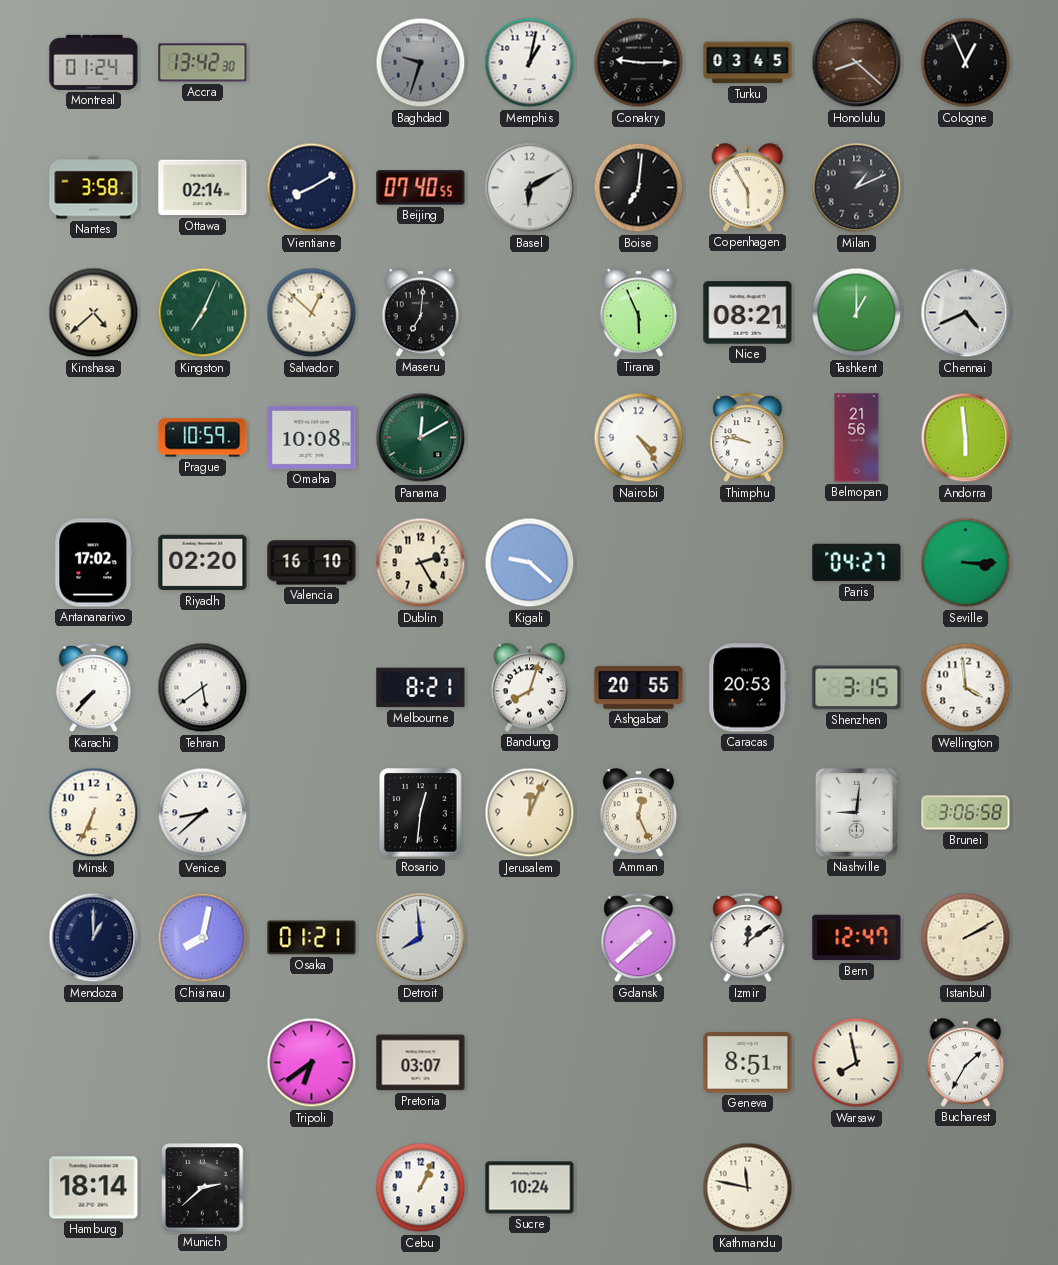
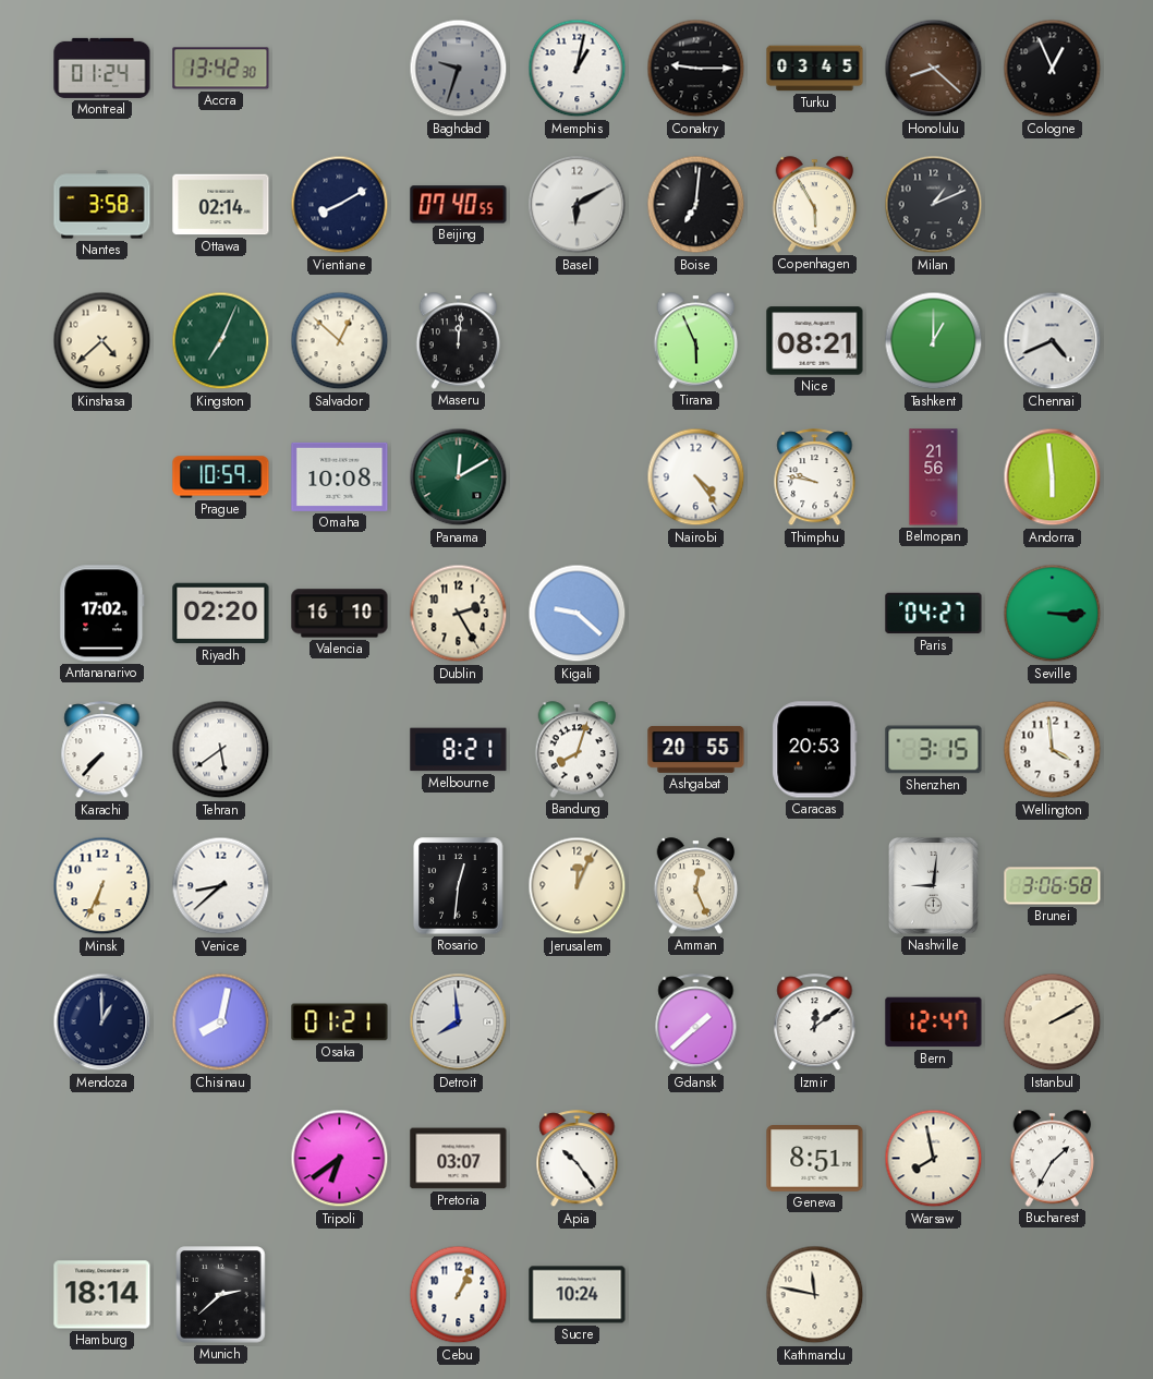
Maseru: 7:01 -> 12:01
Apia: none -> 10:24
